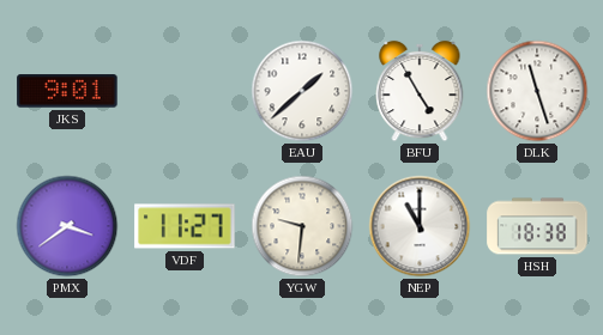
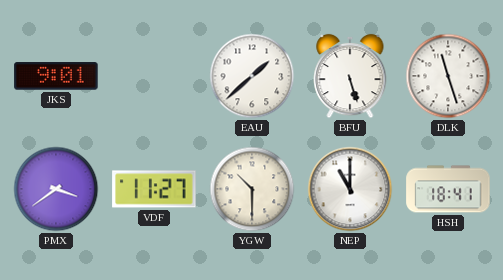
BFU: 4:55 -> 5:27
YGW: 9:31 -> 10:30
HSH: 18:38 -> 18:41
